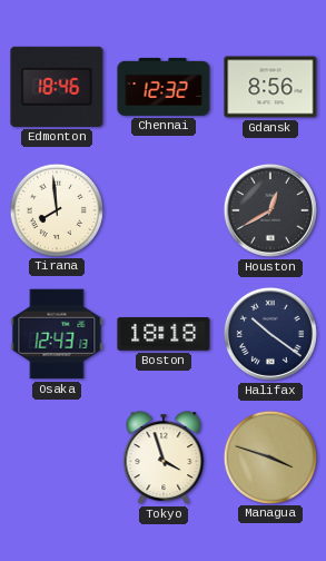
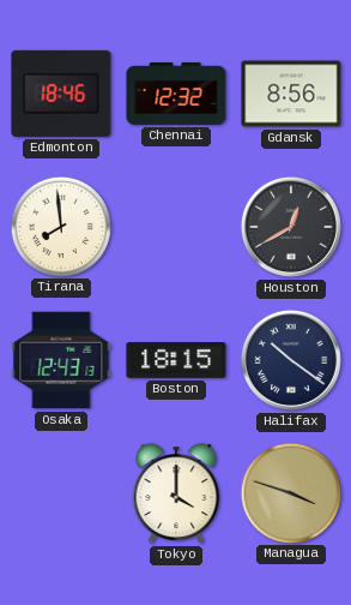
Boston: 18:18 -> 18:15
Tokyo: 3:57 -> 4:00
